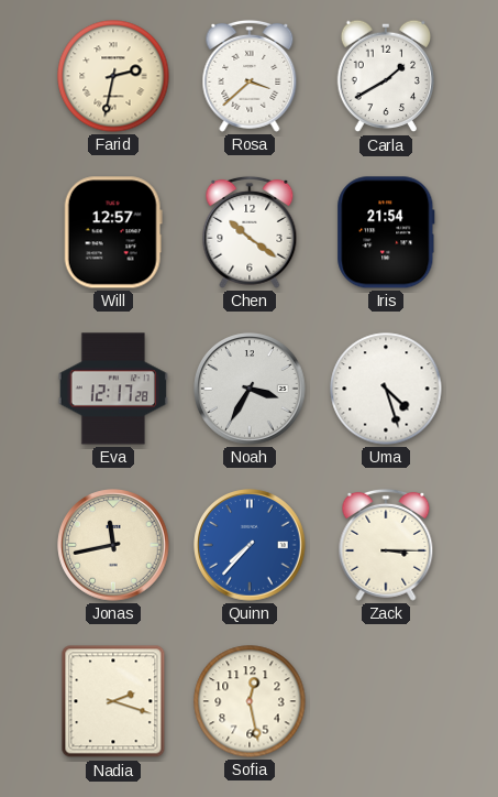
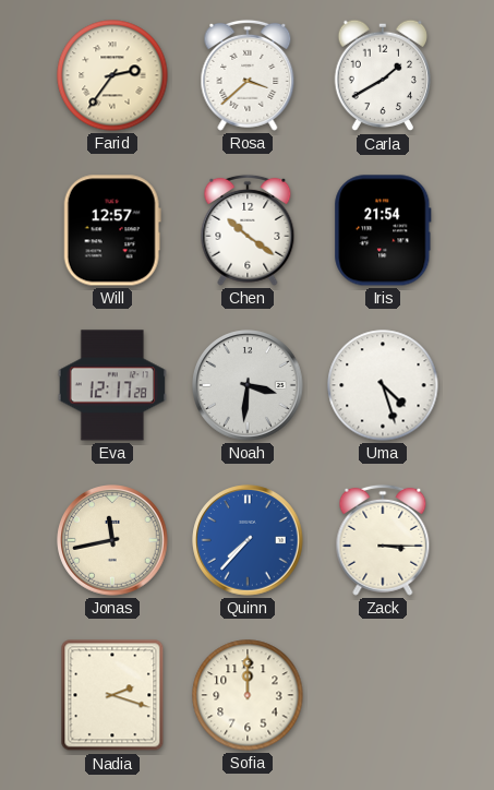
Farid: 2:32 -> 2:36
Noah: 3:35 -> 3:31
Sofia: 12:28 -> 12:00
